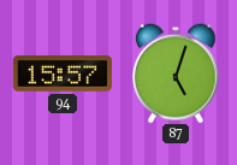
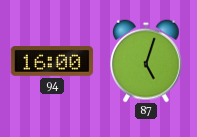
94: 15:57 -> 16:00
